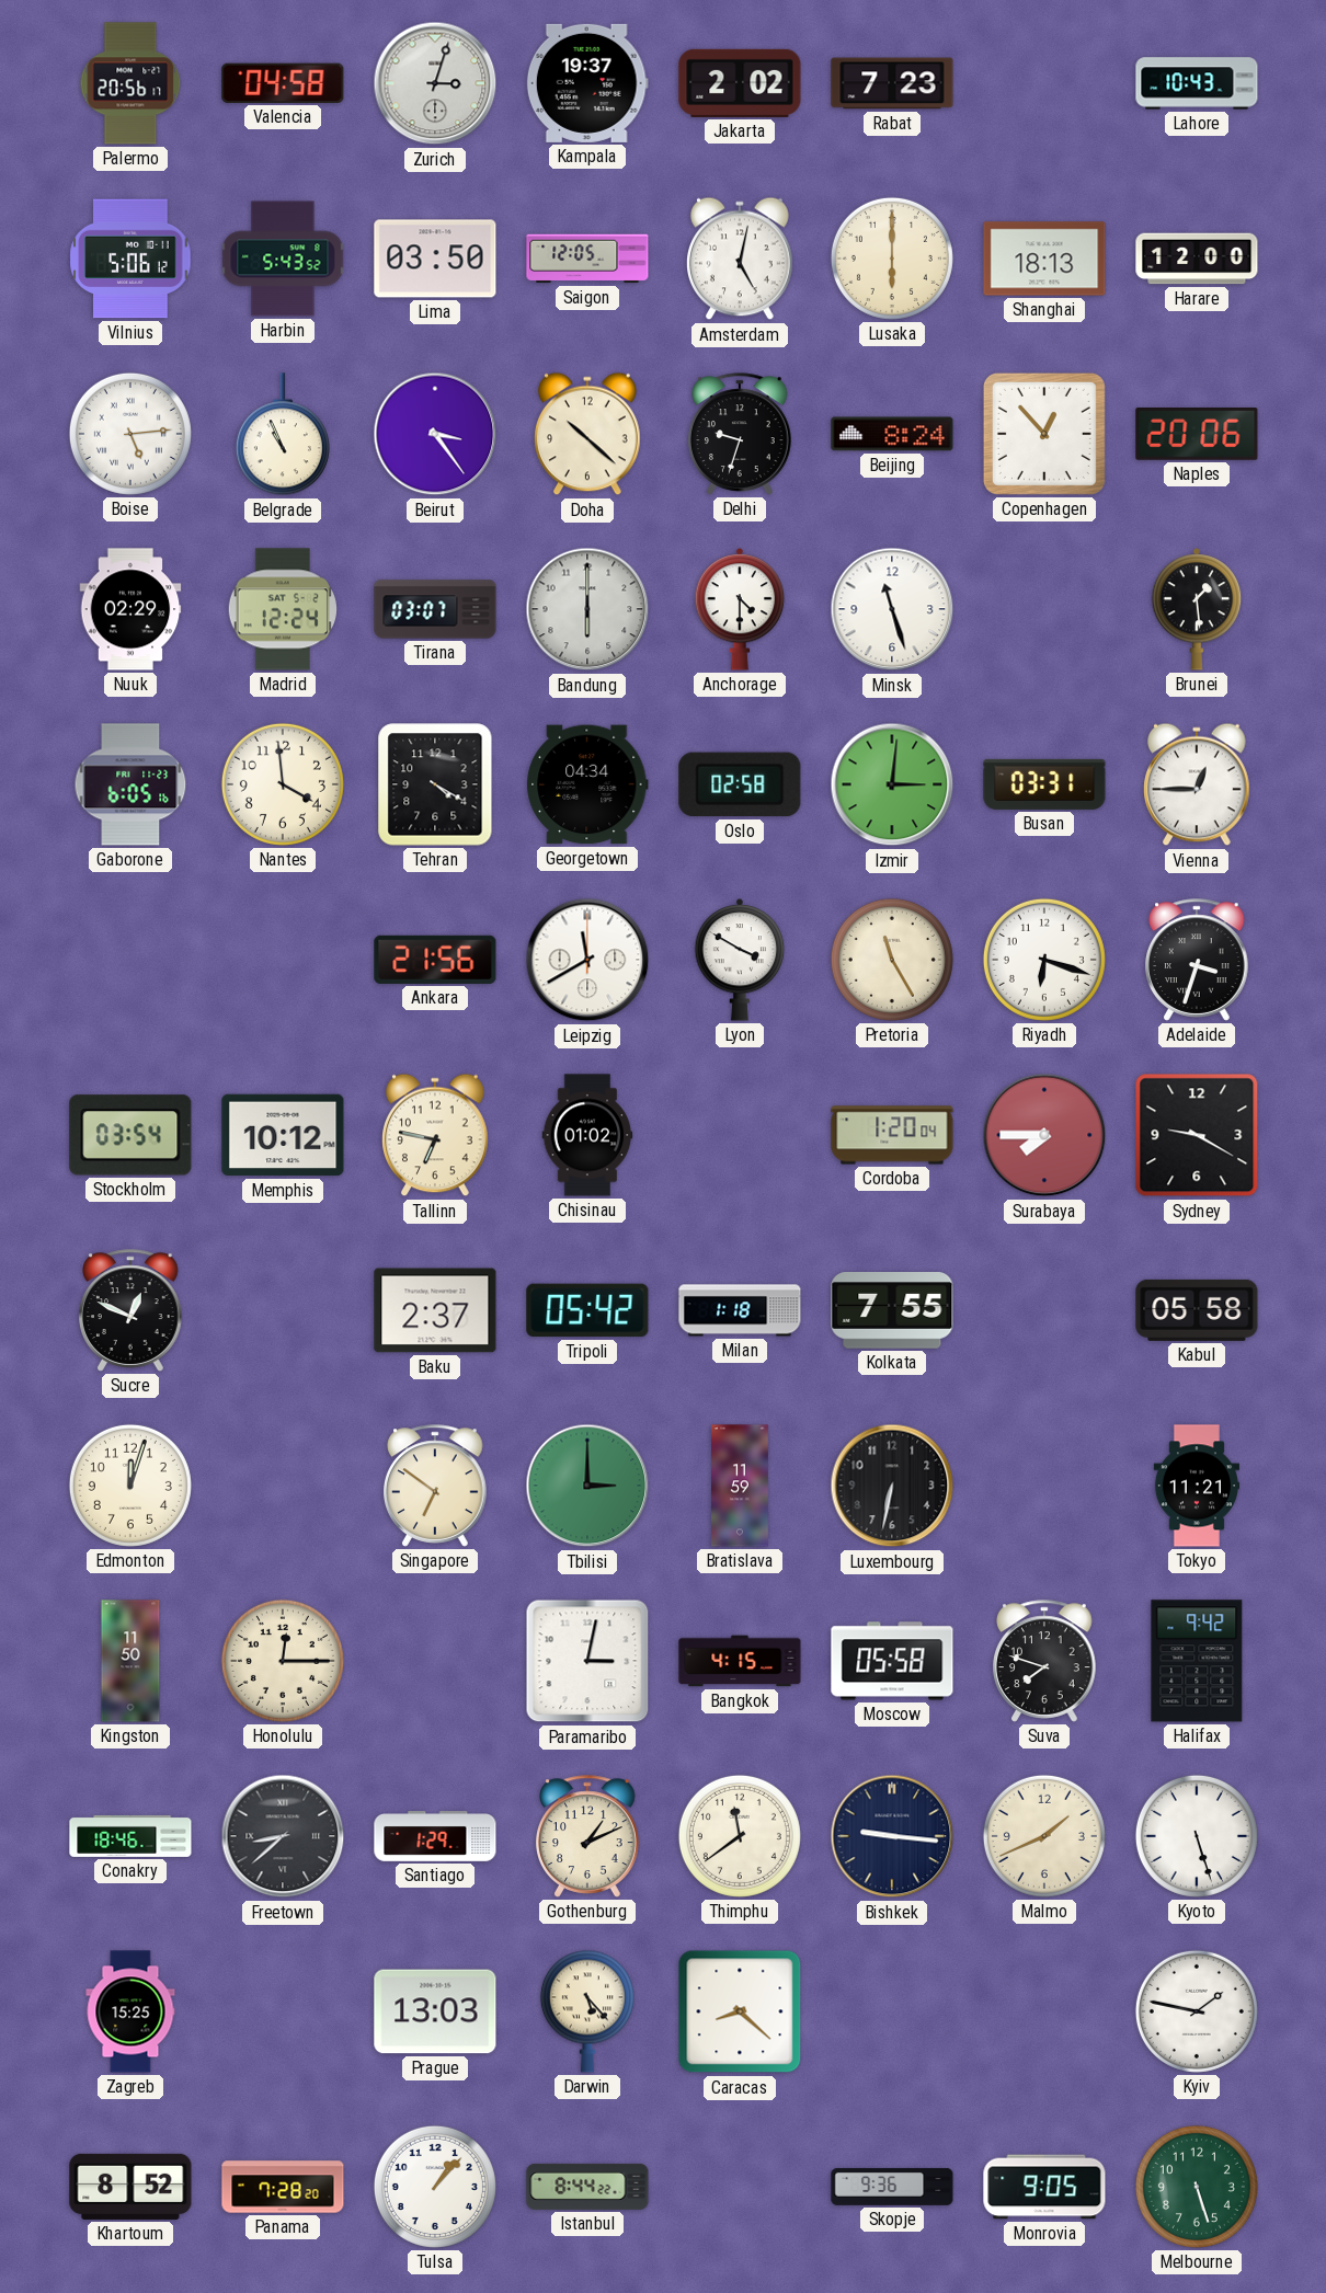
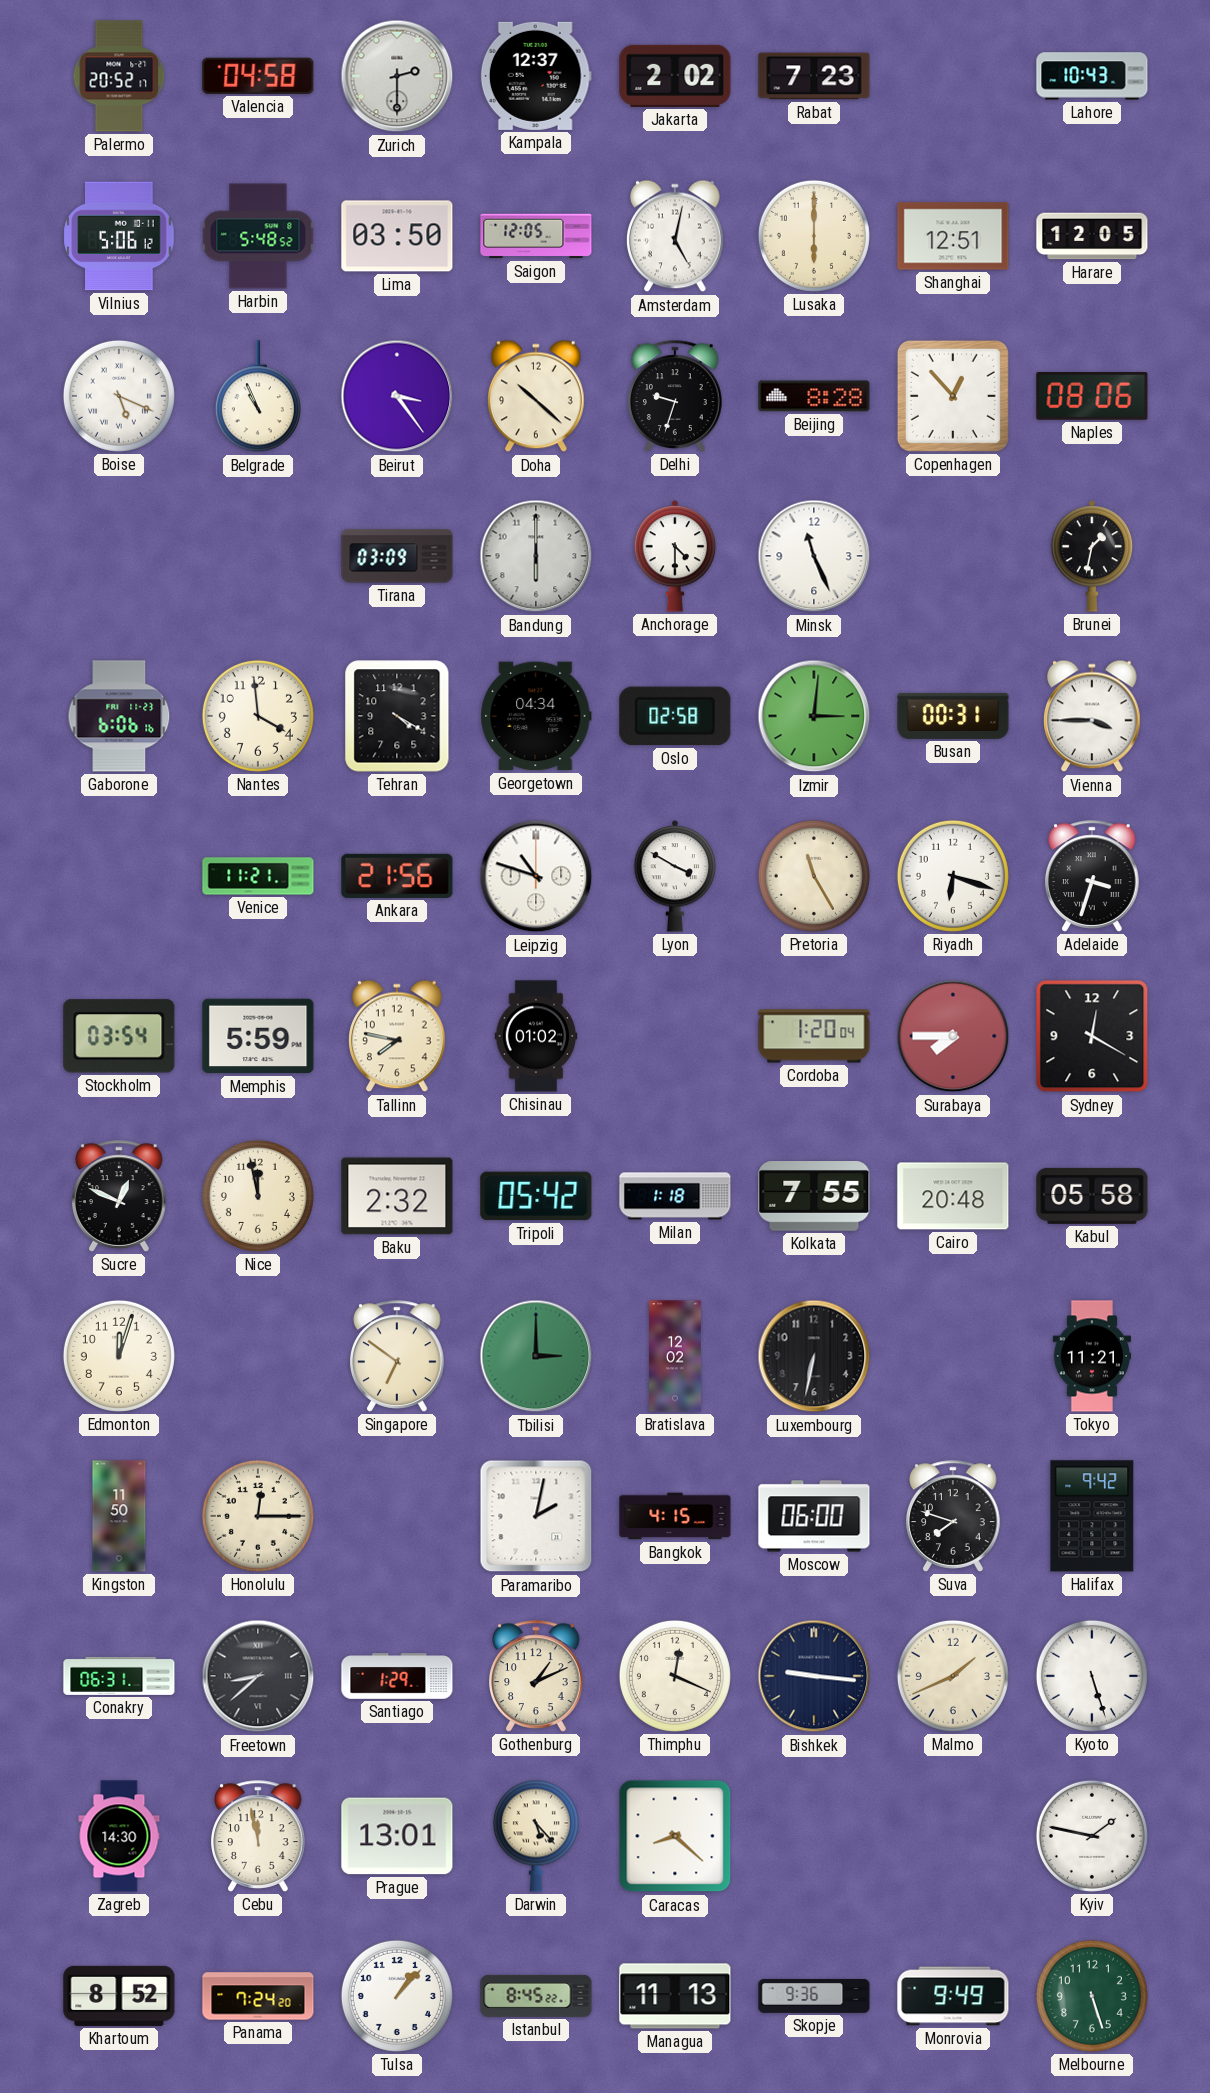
Palermo: 20:56 -> 20:52
Zurich: 3:03 -> 2:30
Kampala: 19:37 -> 12:37
Harbin: 5:43 -> 5:48
Shanghai: 18:13 -> 12:51
Harare: 12:00 -> 12:05
Boise: 5:14 -> 5:19
Beijing: 8:24 -> 8:28
Naples: 20:06 -> 08:06
Nuuk: 02:29 -> none
Madrid: 12:24 -> none
Tirana: 03:07 -> 03:09
Minsk: 11:27 -> 11:26
Brunei: 1:29 -> 1:32
Gaborone: 6:05 -> 6:06
Busan: 03:31 -> 00:31
Vienna: 12:45 -> 3:45
Venice: none -> 11:21
Leipzig: 11:40 -> 10:48
Memphis: 10:12 -> 5:59
Tallinn: 6:47 -> 7:47
Sydney: 9:20 -> 12:20
Nice: none -> 11:58
Baku: 2:37 -> 2:32
Cairo: none -> 20:48
Bratislava: 11:59 -> 12:02
Paramaribo: 3:02 -> 2:02
Moscow: 05:58 -> 06:00
Conakry: 18:46 -> 06:31
Thimphu: 11:39 -> 12:19
Zagreb: 15:25 -> 14:30
Cebu: none -> 11:58
Prague: 13:03 -> 13:01
Panama: 7:28 -> 7:24
Istanbul: 8:44 -> 8:45
Managua: none -> 11:13
Monrovia: 9:05 -> 9:49
